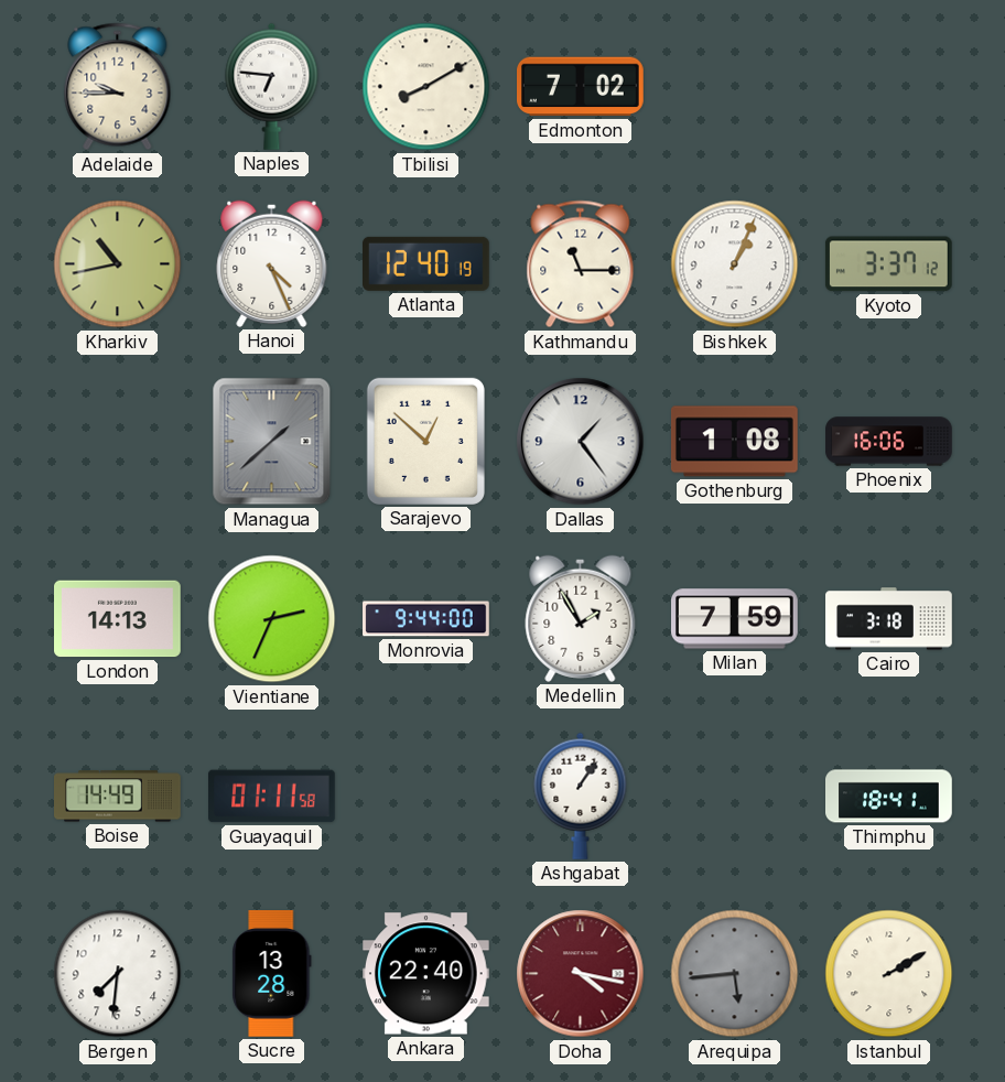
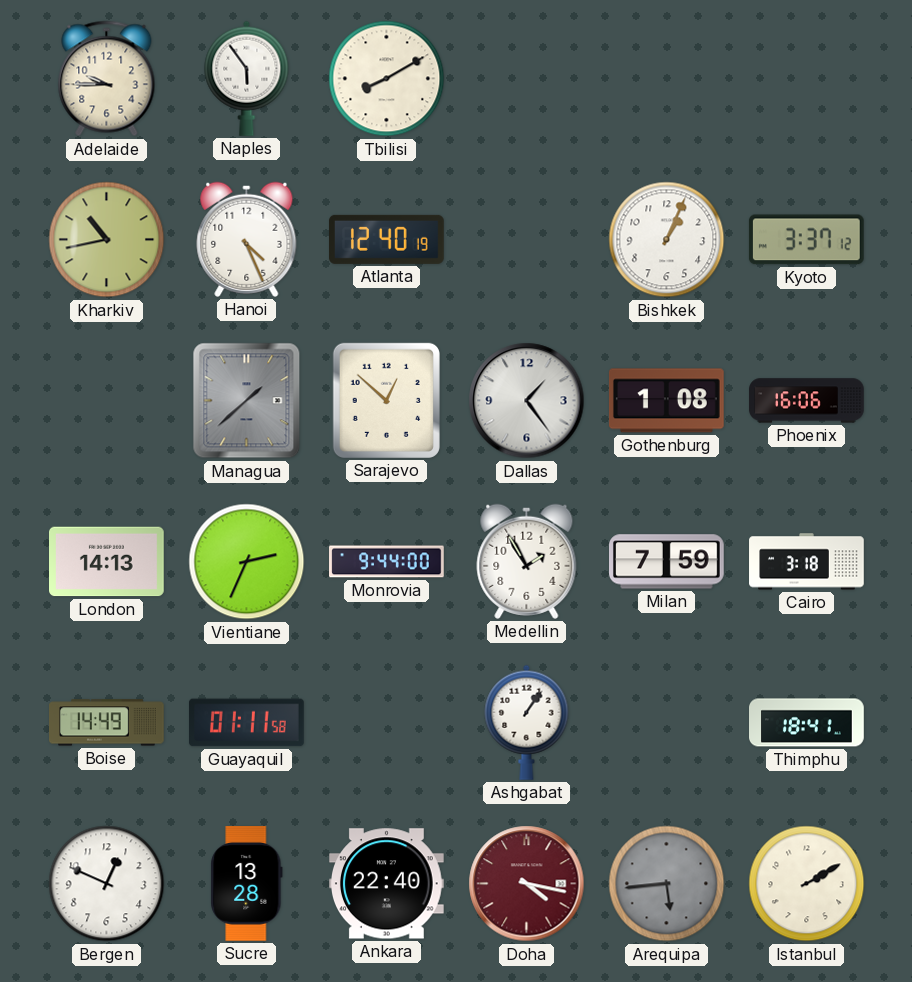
Naples: 6:46 -> 5:54
Edmonton: 7:02 -> none
Kathmandu: 11:15 -> none
Bergen: 7:31 -> 12:49
